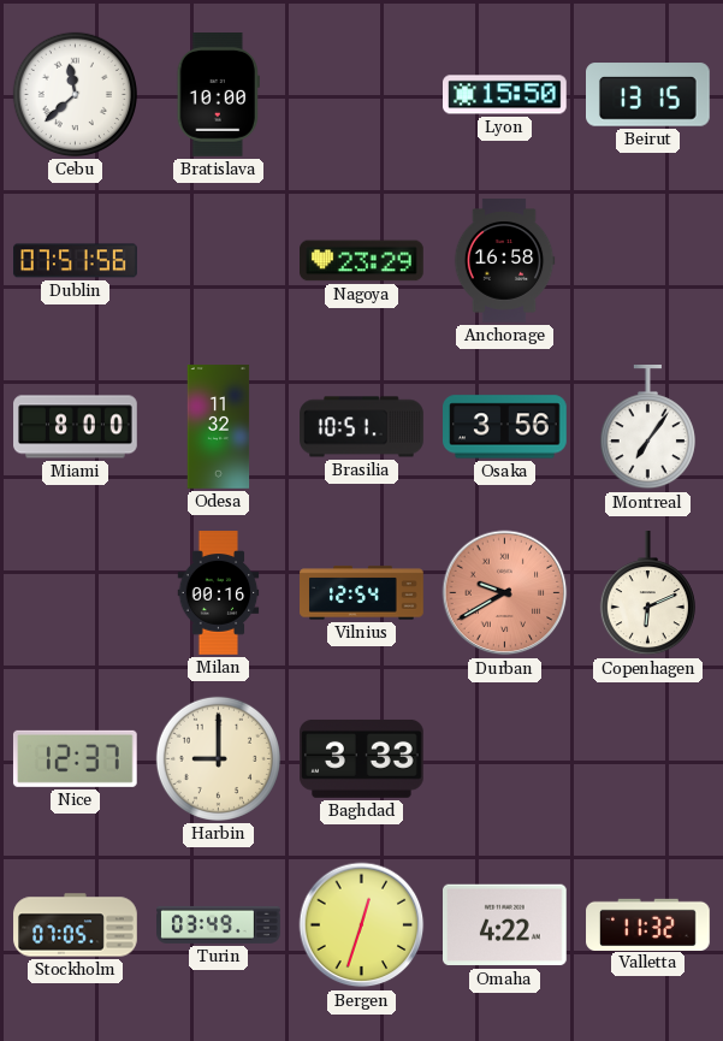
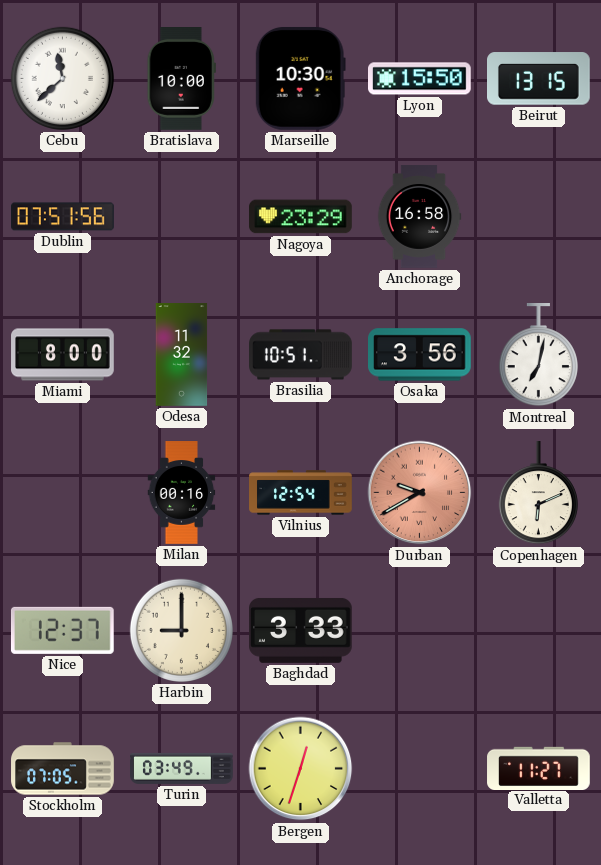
Marseille: none -> 10:30
Montreal: 7:06 -> 7:02
Omaha: 4:22 -> none
Valletta: 11:32 -> 11:27
